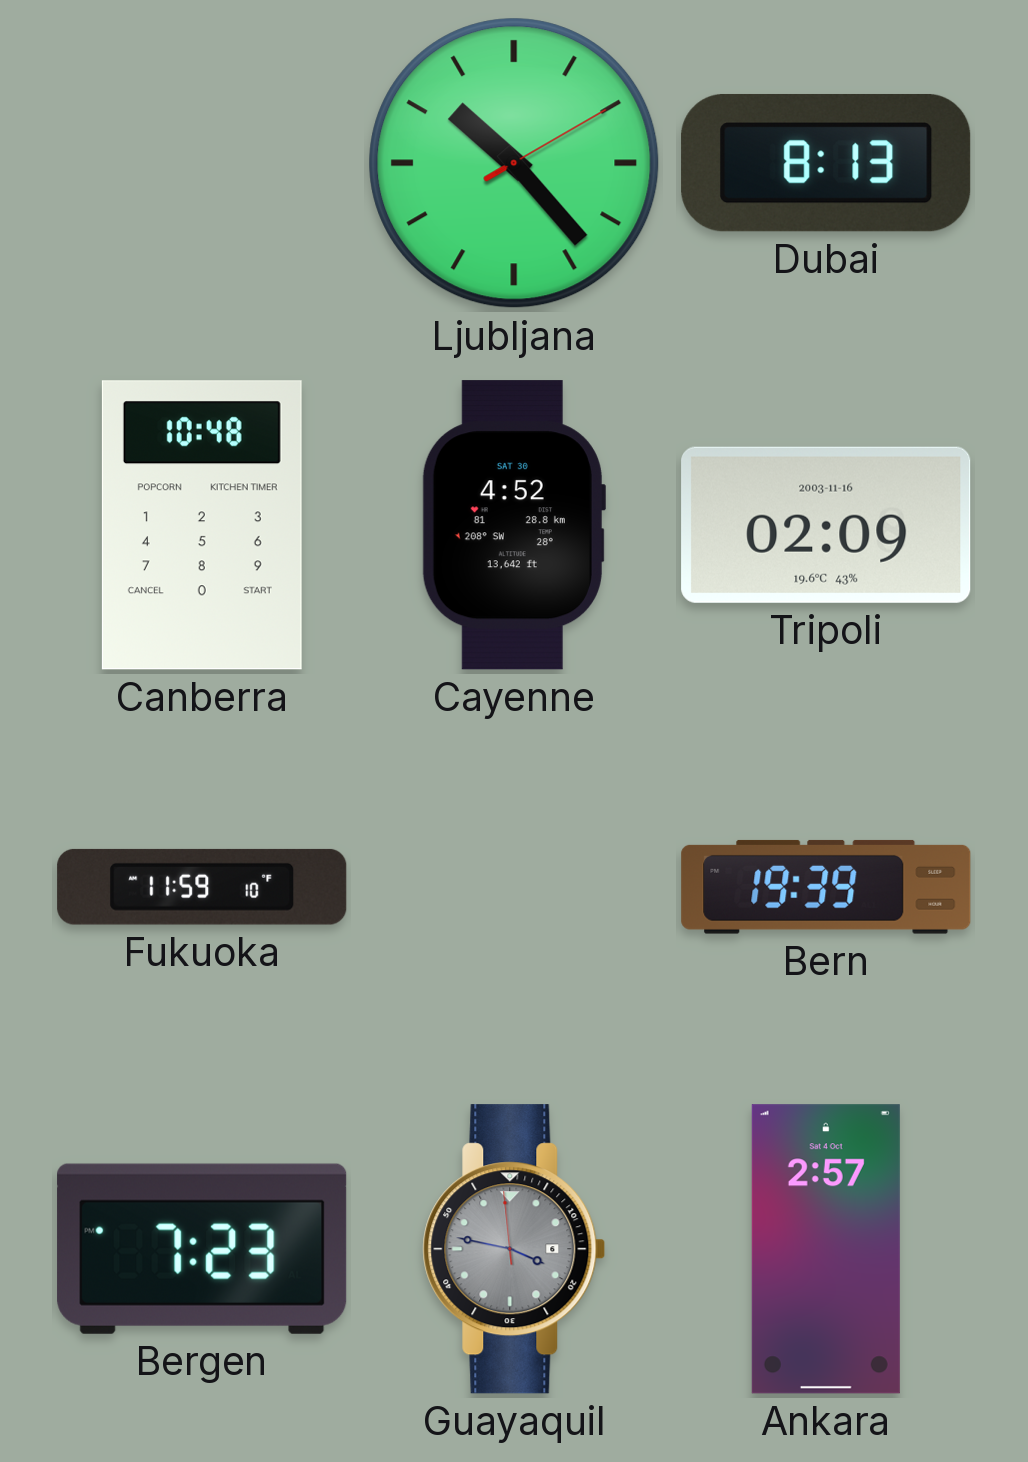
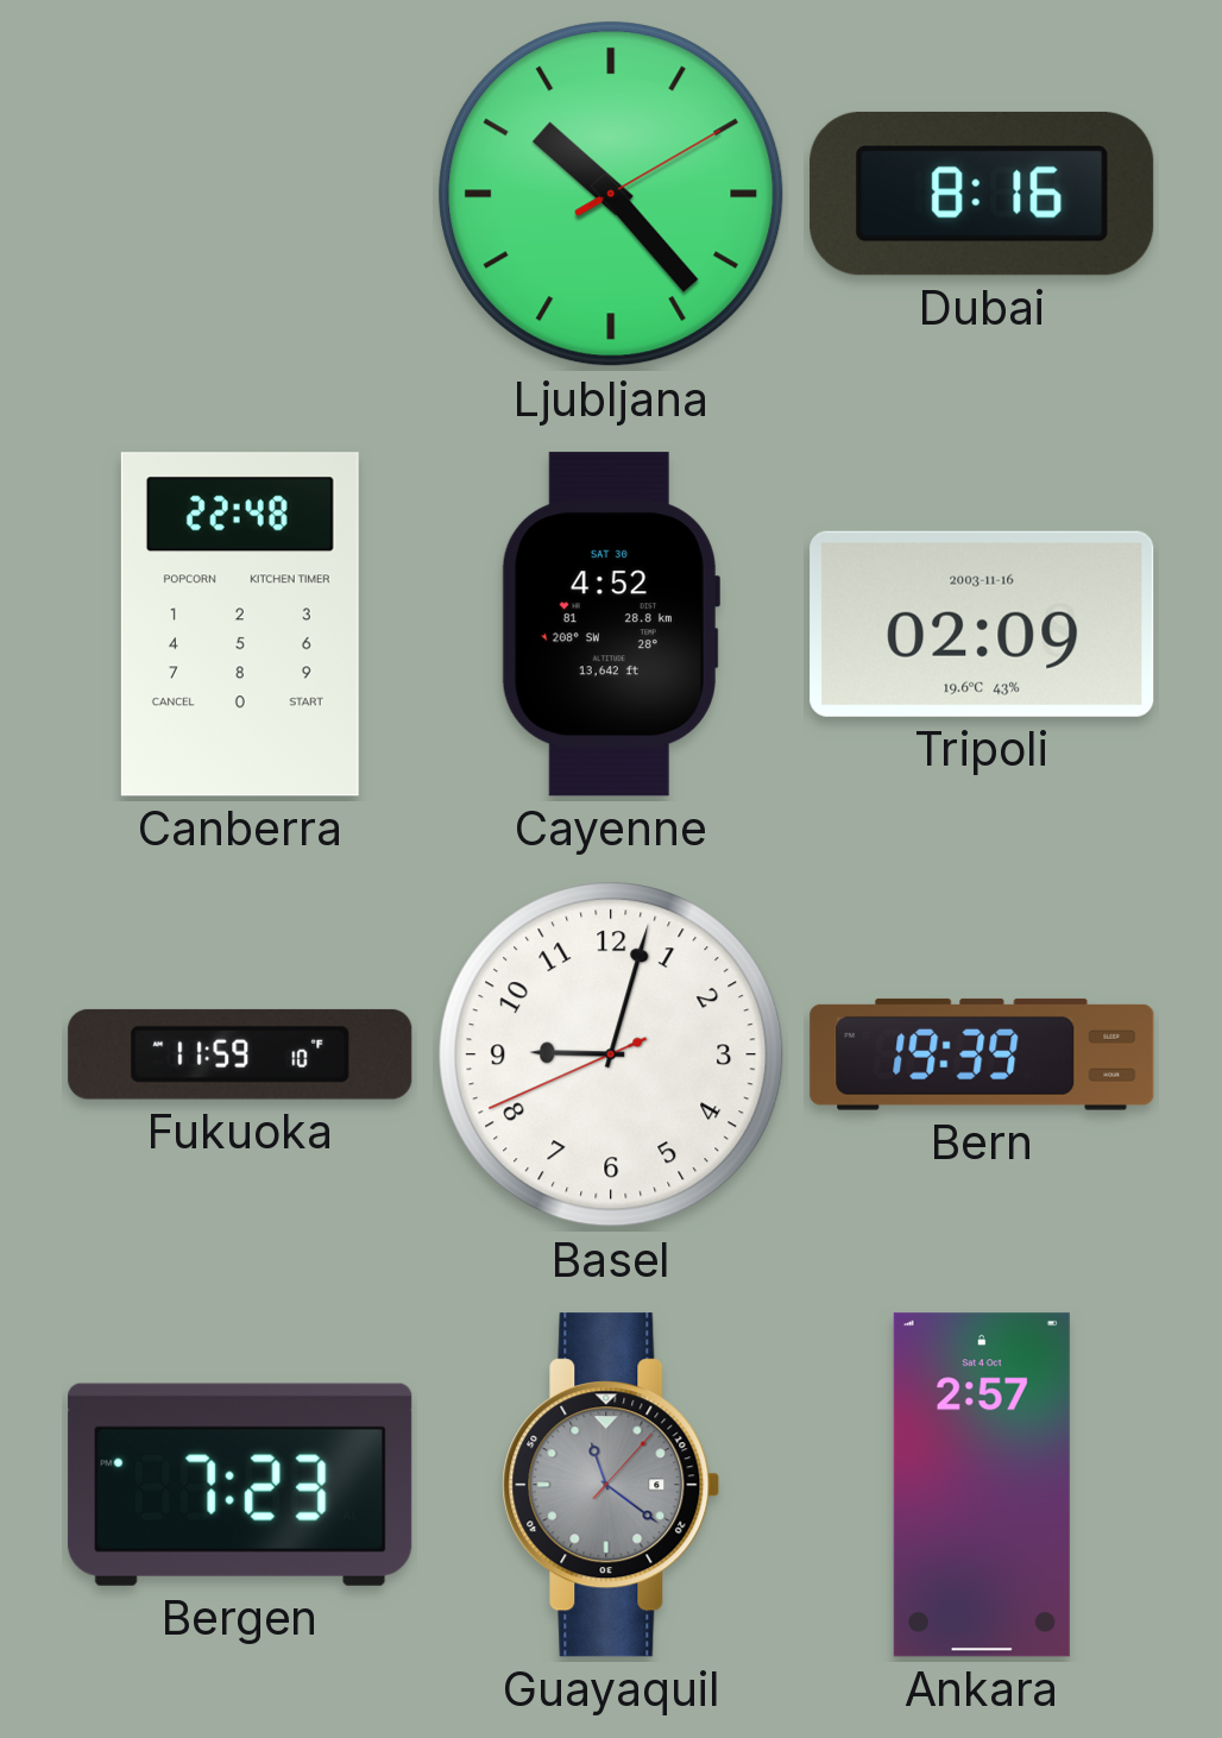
Dubai: 8:13 -> 8:16
Canberra: 10:48 -> 22:48
Basel: none -> 9:02
Guayaquil: 3:46 -> 11:21
